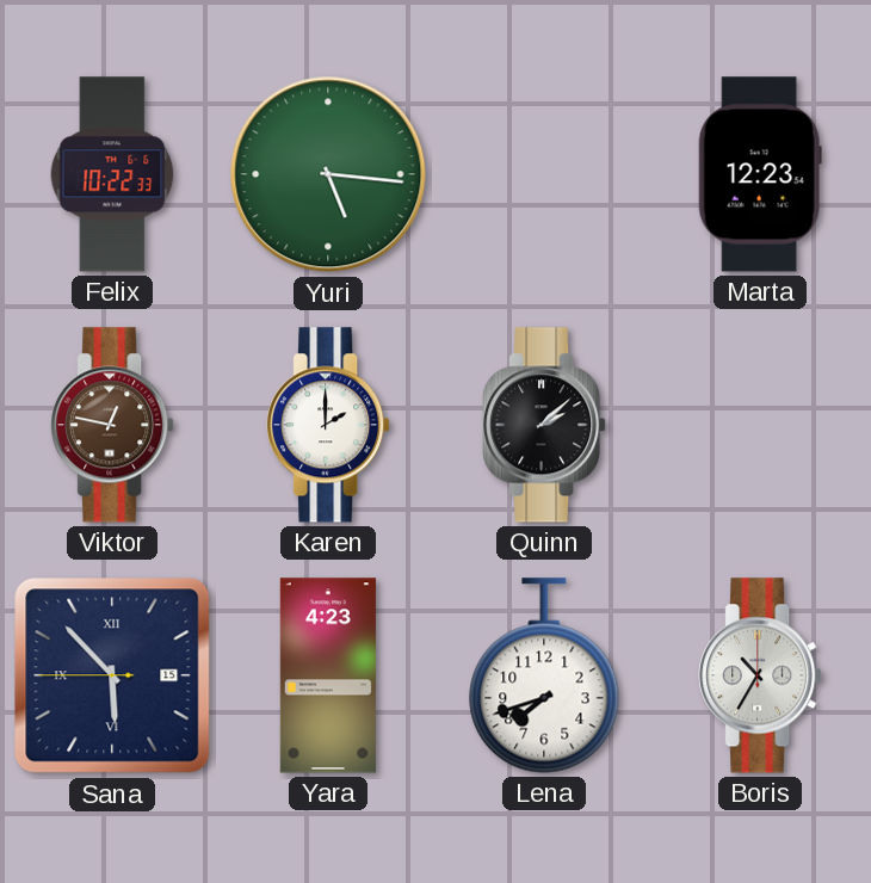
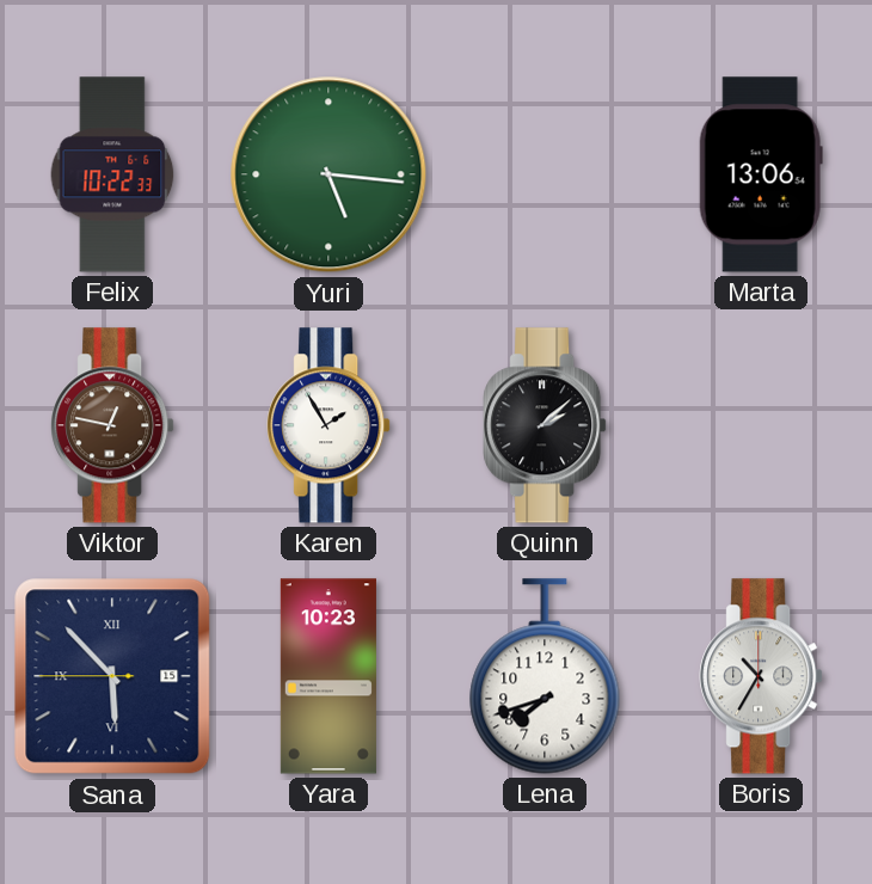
Marta: 12:23 -> 13:06
Karen: 2:00 -> 1:55
Yara: 4:23 -> 10:23
